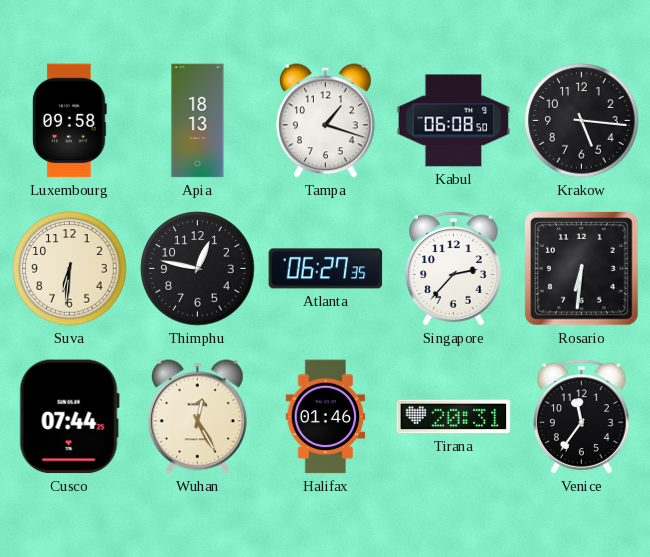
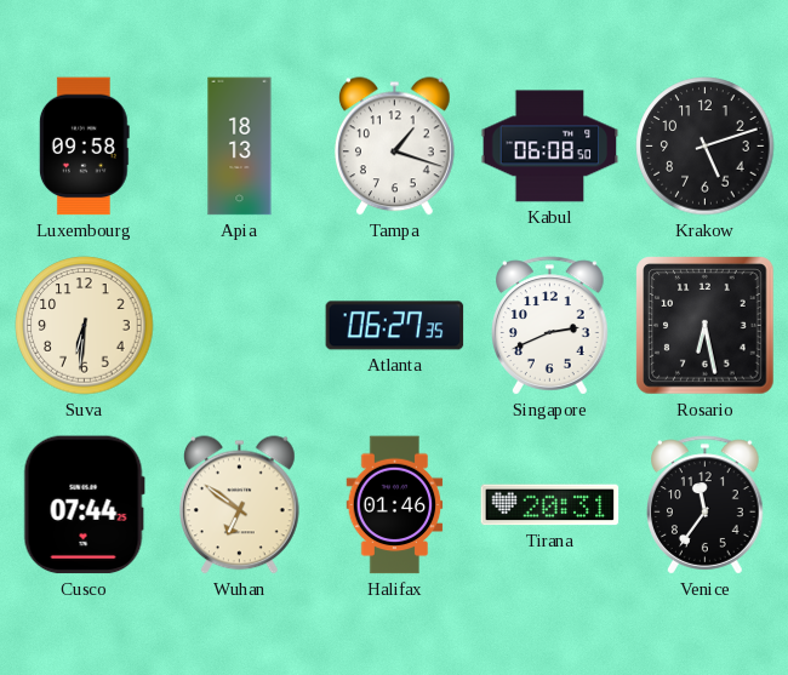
Krakow: 5:16 -> 5:12
Thimphu: 12:47 -> none
Singapore: 2:37 -> 2:41
Rosario: 6:31 -> 6:28
Wuhan: 12:25 -> 6:51
